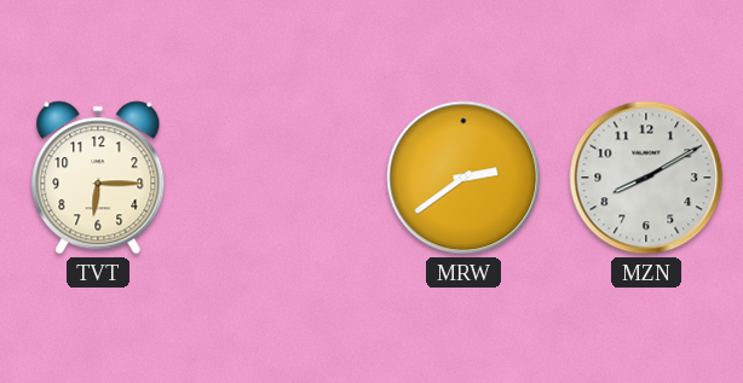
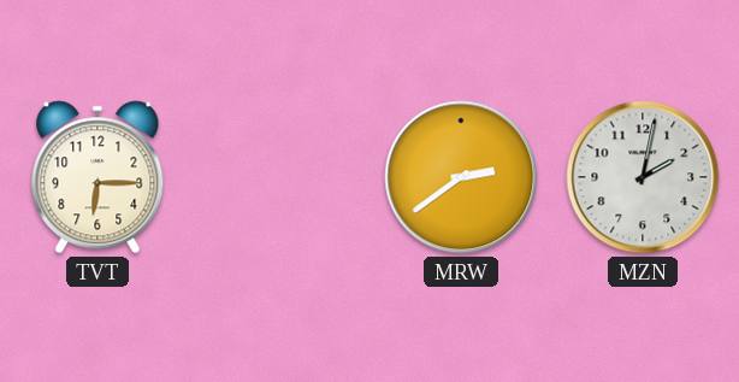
MZN: 8:10 -> 2:02
